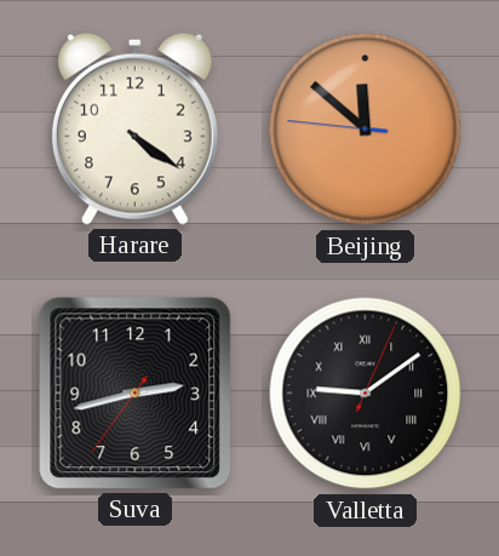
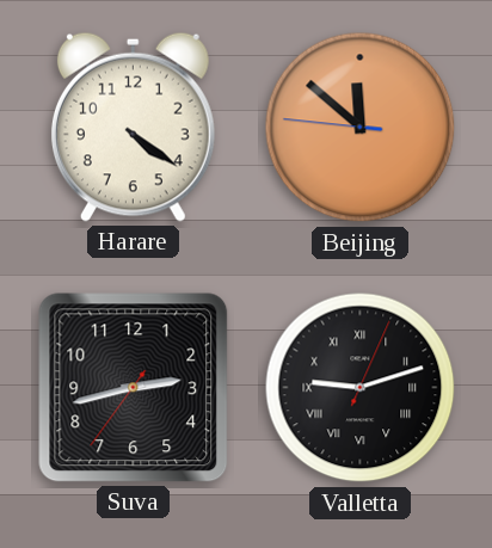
Valletta: 9:09 -> 9:12
